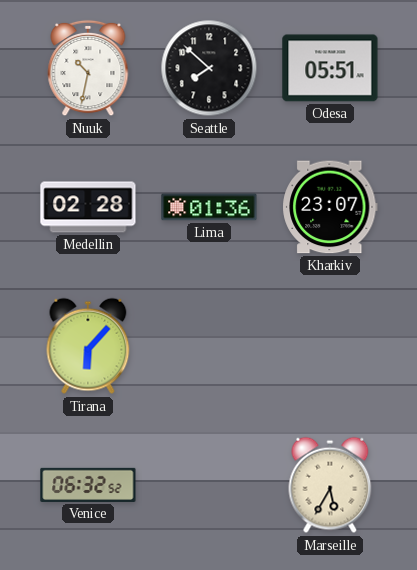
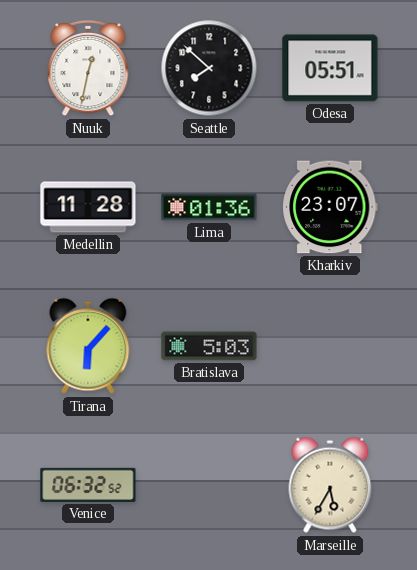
Nuuk: 10:32 -> 12:32
Medellin: 02:28 -> 11:28
Bratislava: none -> 5:03
